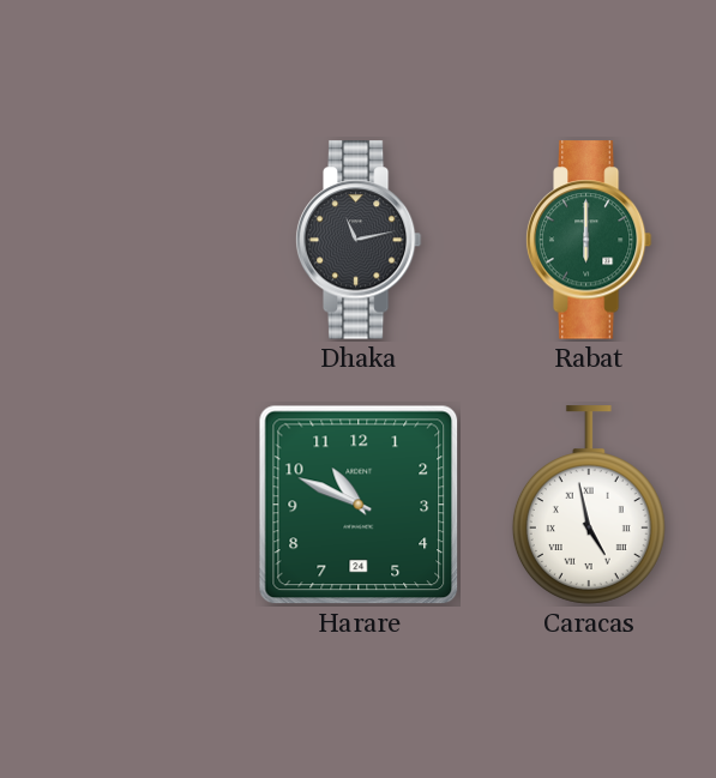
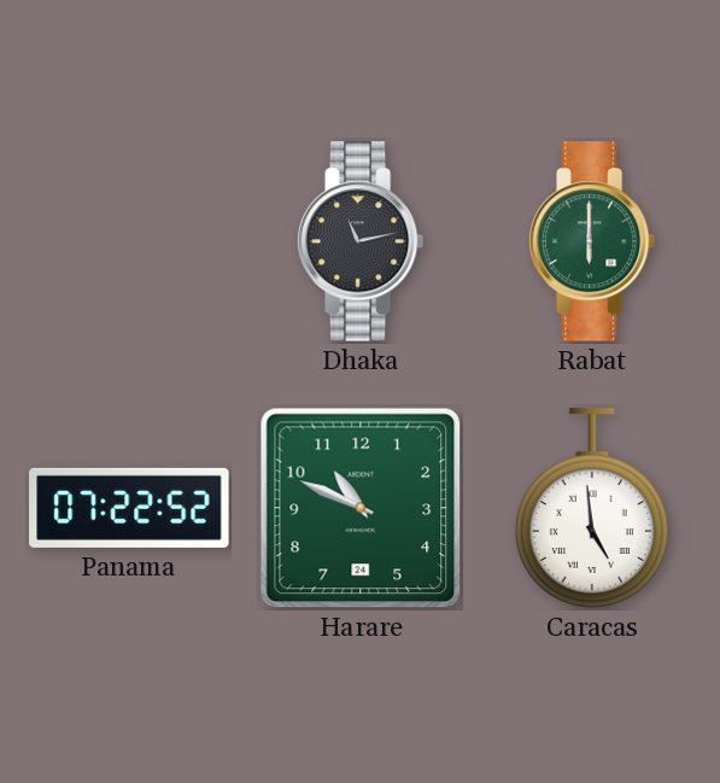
Panama: none -> 07:22
Caracas: 4:58 -> 4:59
